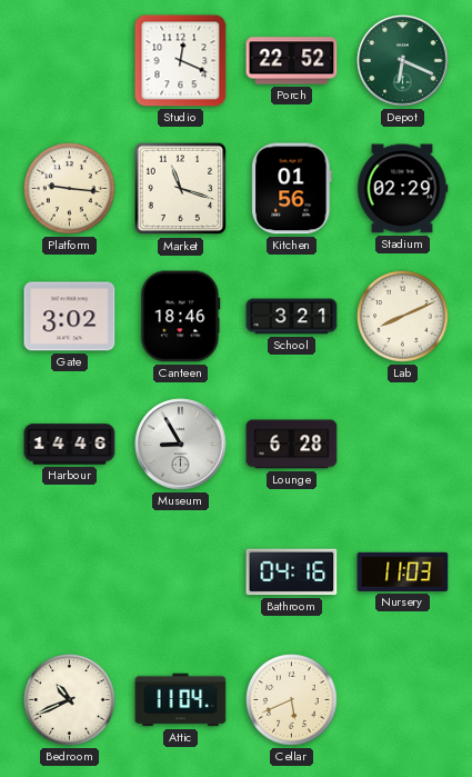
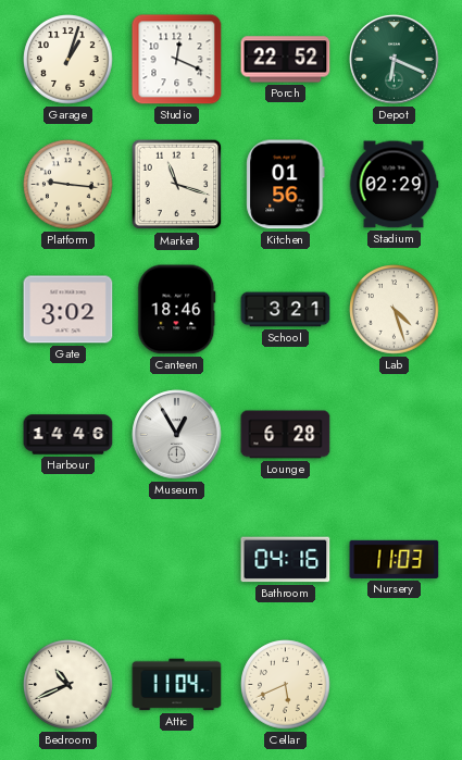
Garage: none -> 1:03
Lab: 8:11 -> 4:27
Museum: 8:55 -> 12:55
